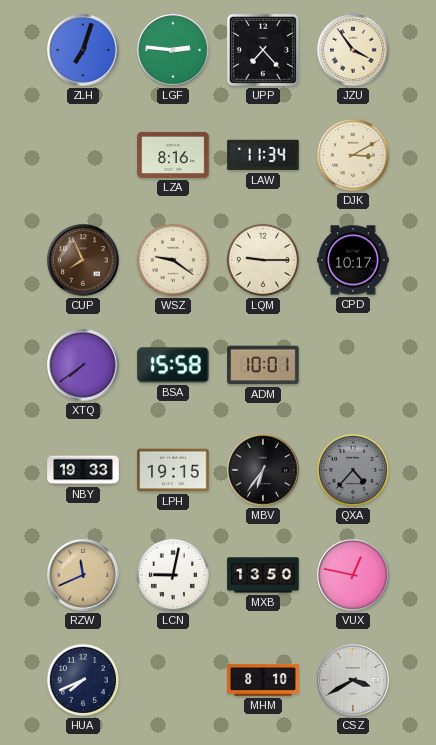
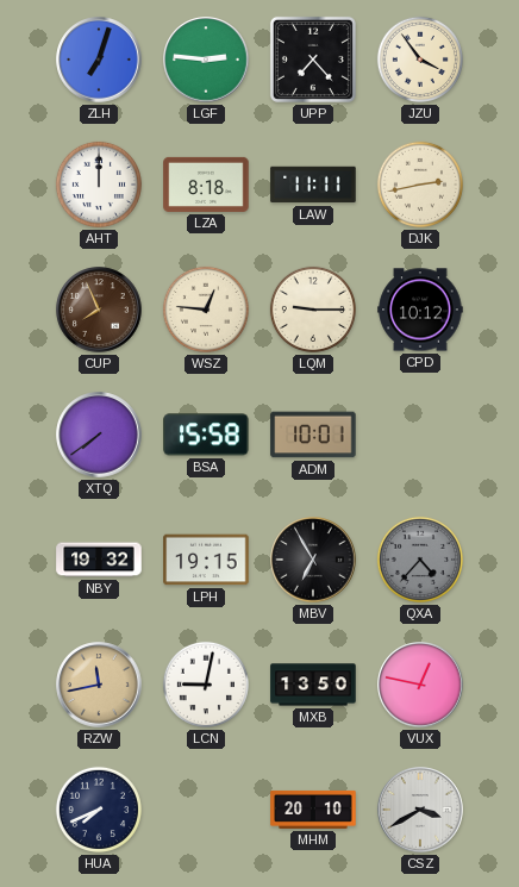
AHT: none -> 12:00
LZA: 8:16 -> 8:18
LAW: 11:34 -> 11:11
DJK: 3:10 -> 2:43
WSZ: 9:21 -> 12:46
CPD: 10:17 -> 10:12
NBY: 19:33 -> 19:32
MBV: 6:36 -> 6:55
RZW: 11:41 -> 11:43
MHM: 8:10 -> 20:10
